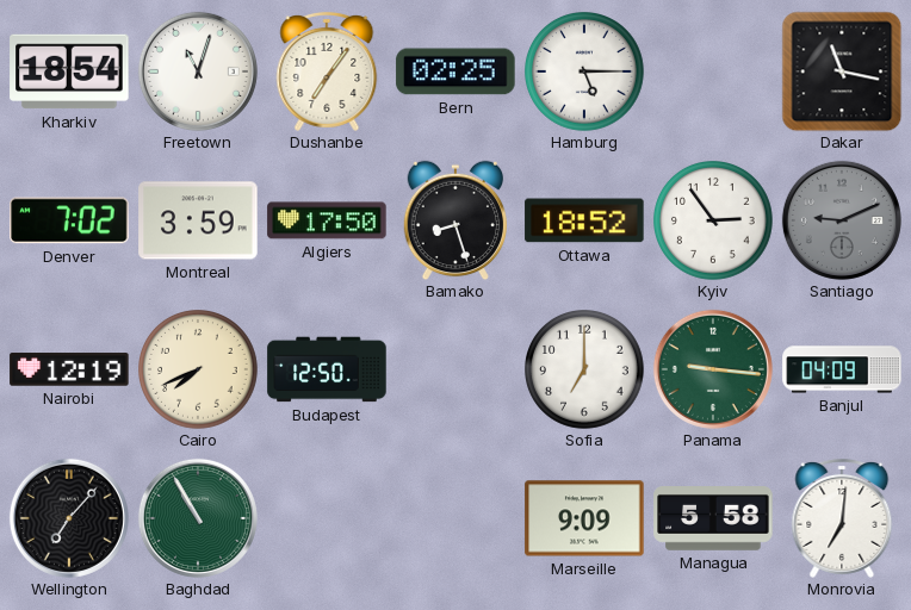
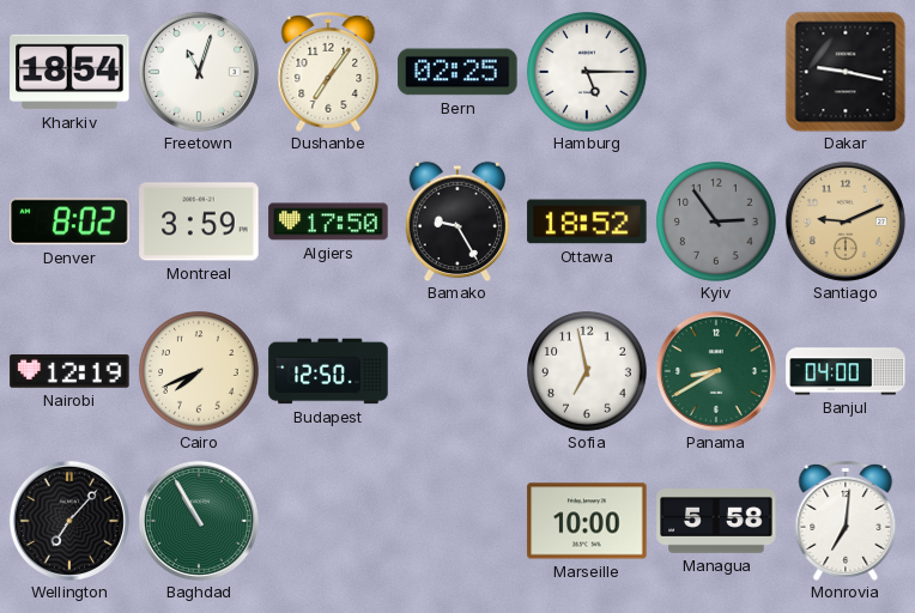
Dakar: 11:17 -> 9:17
Denver: 7:02 -> 8:02
Bamako: 8:27 -> 9:25
Kyiv dial: white -> grey
Santiago dial: grey -> champagne
Sofia: 7:00 -> 6:58
Panama: 9:16 -> 8:40
Banjul: 04:09 -> 04:00
Marseille: 9:09 -> 10:00
